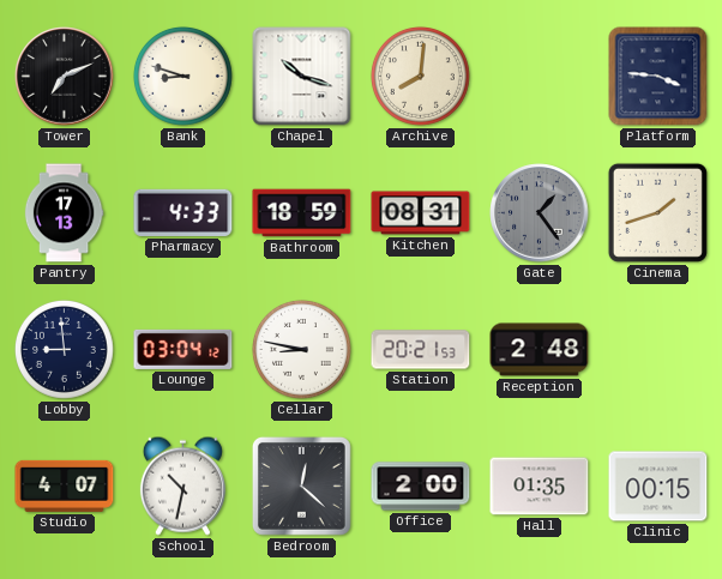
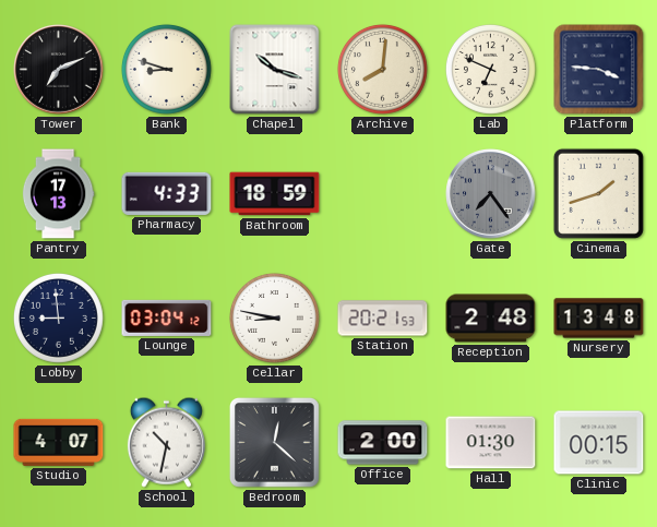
Lab: none -> 6:49
Kitchen: 08:31 -> none
Gate: 1:24 -> 7:24
Nursery: none -> 13:48
Hall: 01:35 -> 01:30
